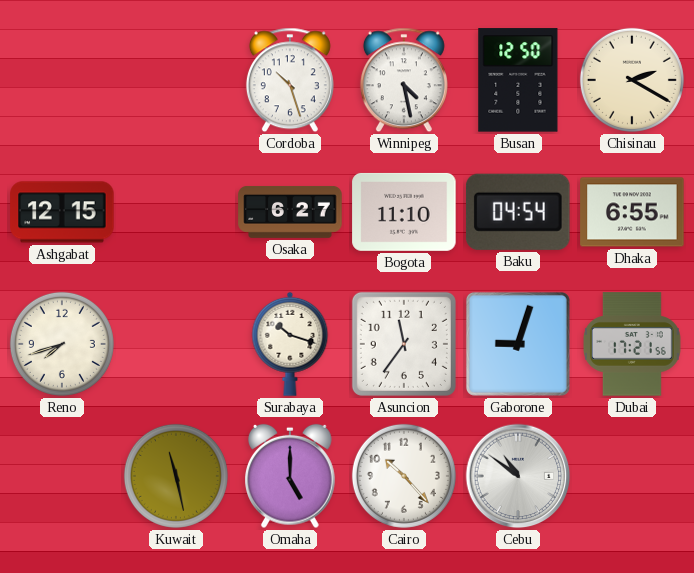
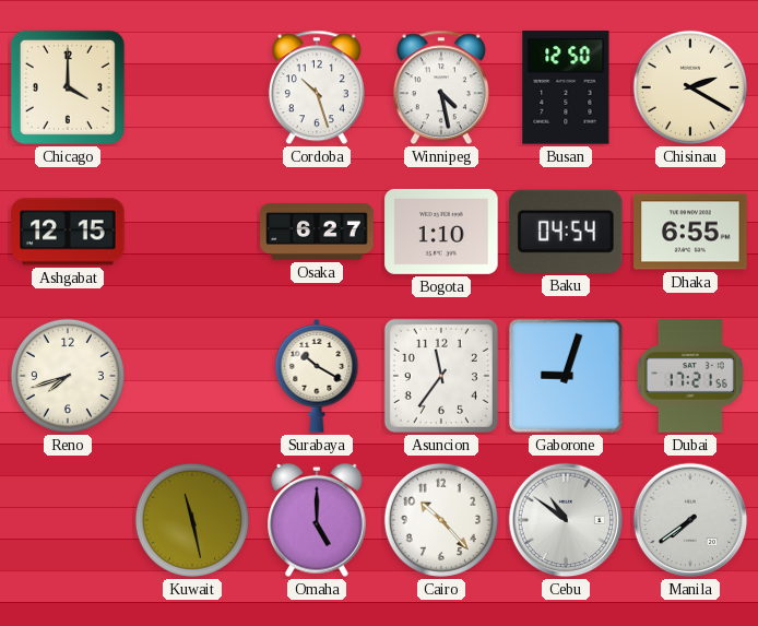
Chicago: none -> 4:00
Bogota: 11:10 -> 1:10
Surabaya: 10:18 -> 10:20
Manila: none -> 7:39
